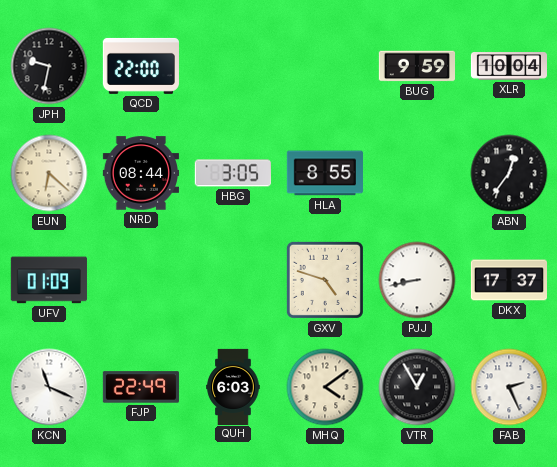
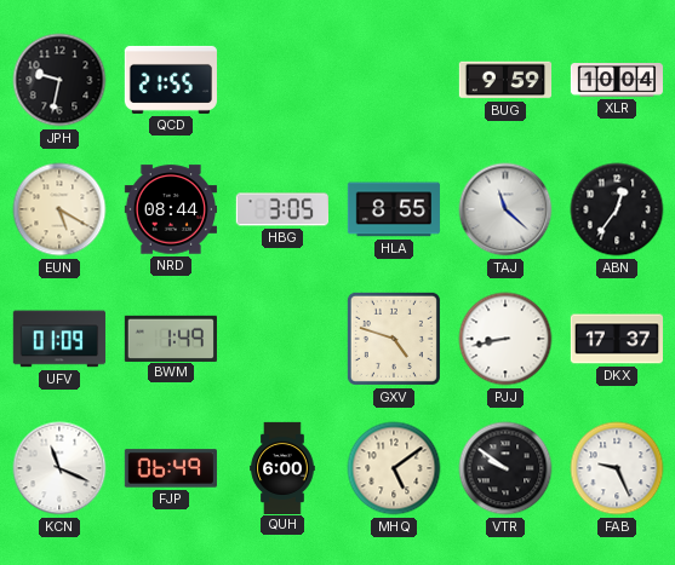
QCD: 22:00 -> 21:55
EUN: 6:22 -> 5:20
TAJ: none -> 11:22
BWM: none -> 1:49
FJP: 22:49 -> 06:49
QUH: 6:03 -> 6:00
MHQ: 4:09 -> 5:09
VTR: 12:55 -> 9:51
FAB: 2:26 -> 9:26
